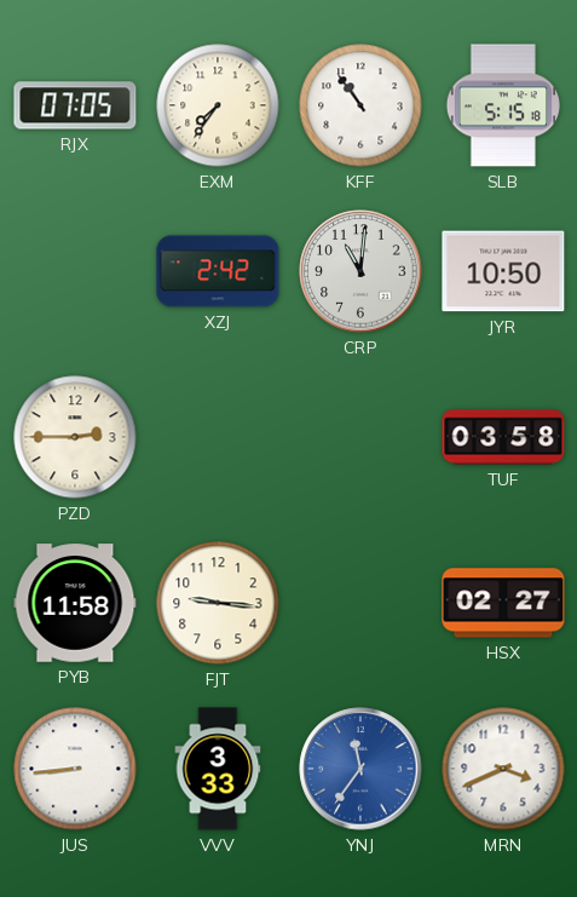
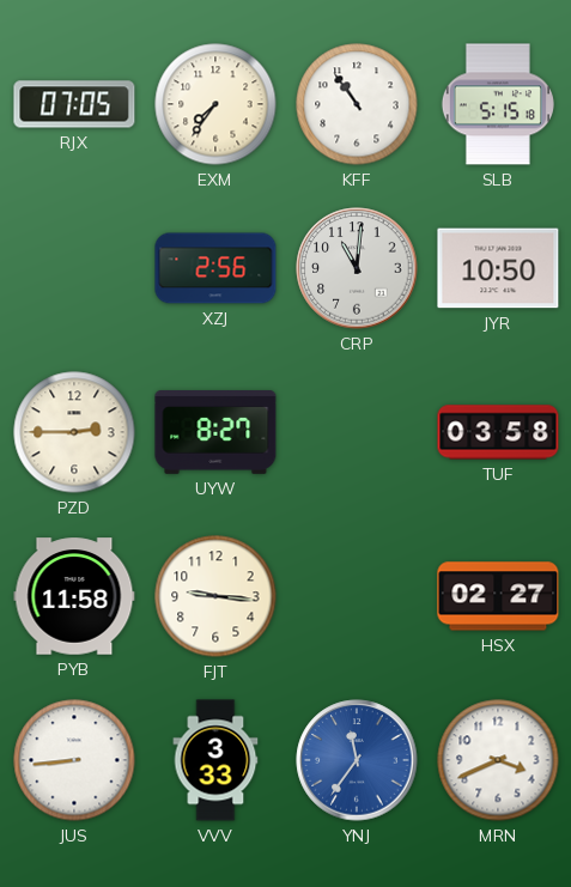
XZJ: 2:42 -> 2:56
UYW: none -> 8:27
